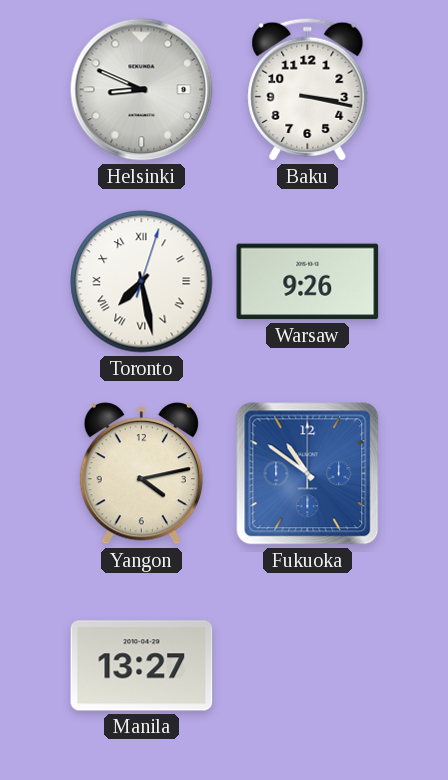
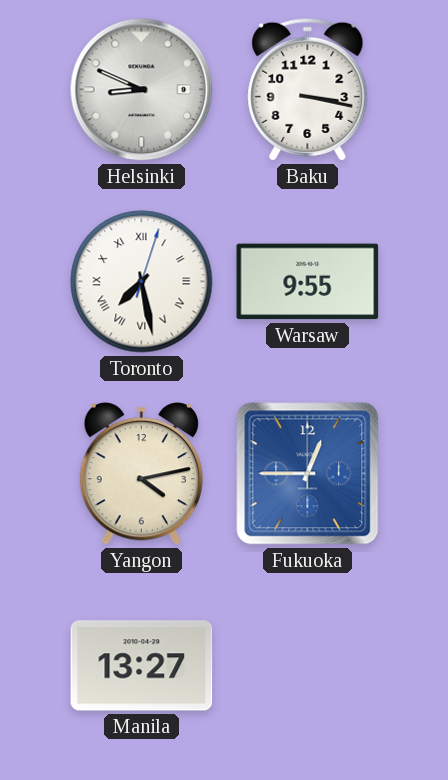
Warsaw: 9:26 -> 9:55
Fukuoka: 10:51 -> 12:45
